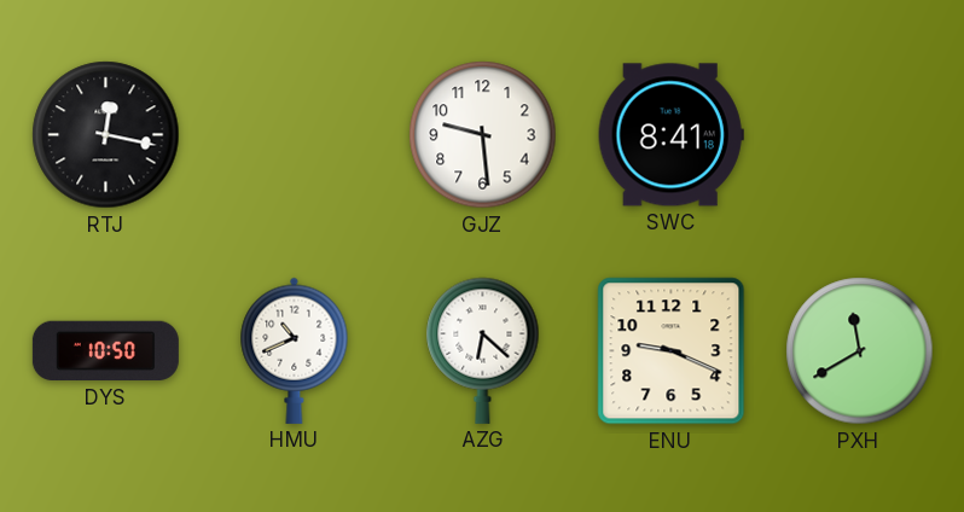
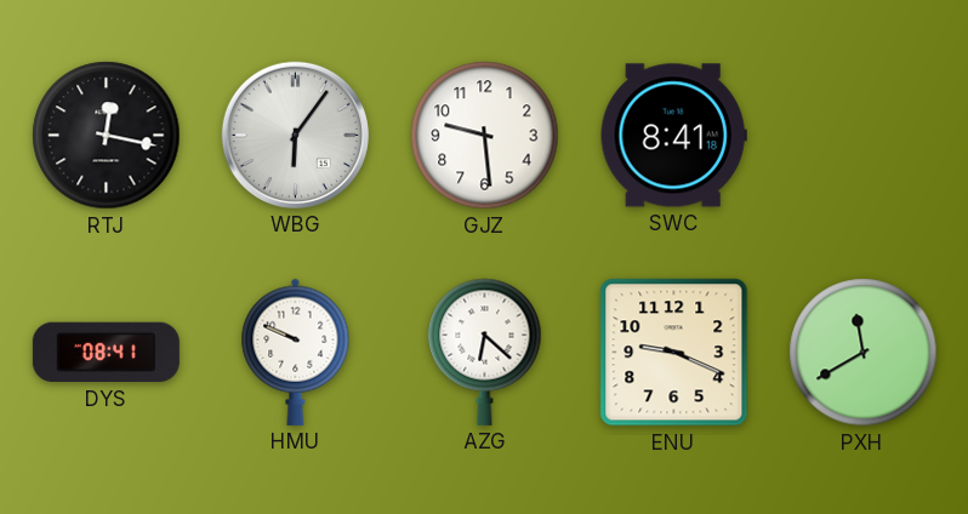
WBG: none -> 6:06
DYS: 10:50 -> 08:41
HMU: 10:41 -> 9:49
